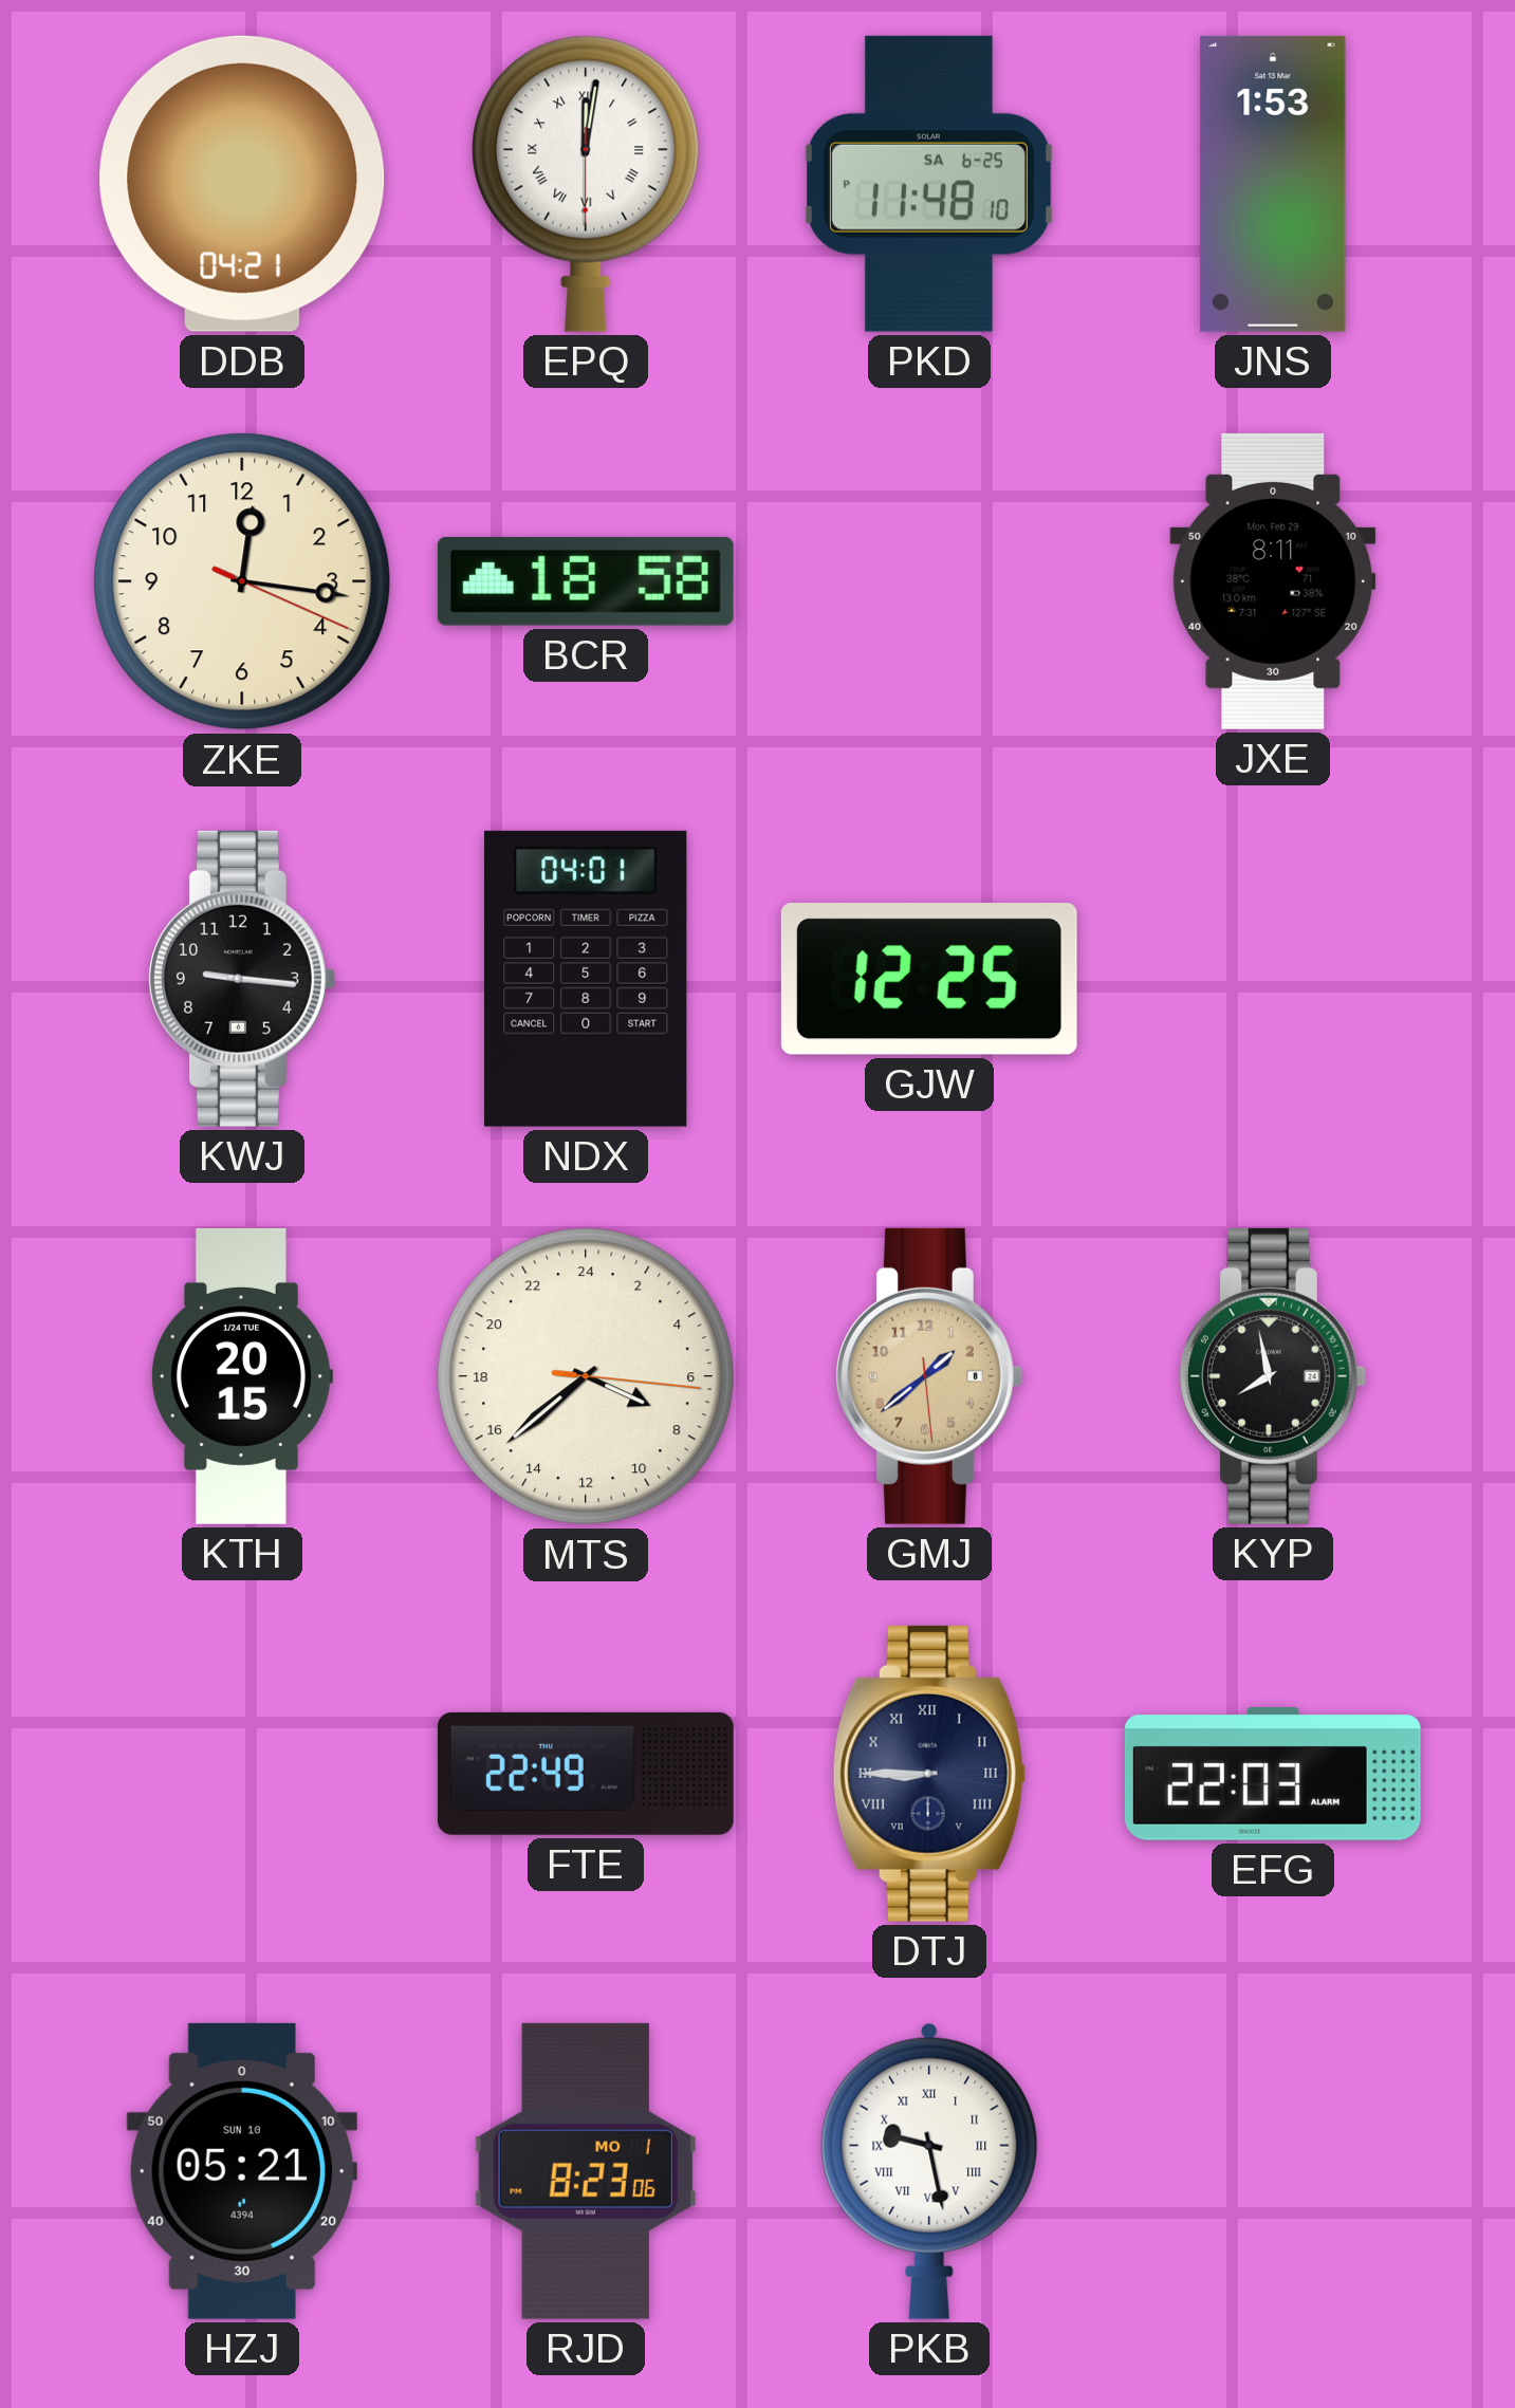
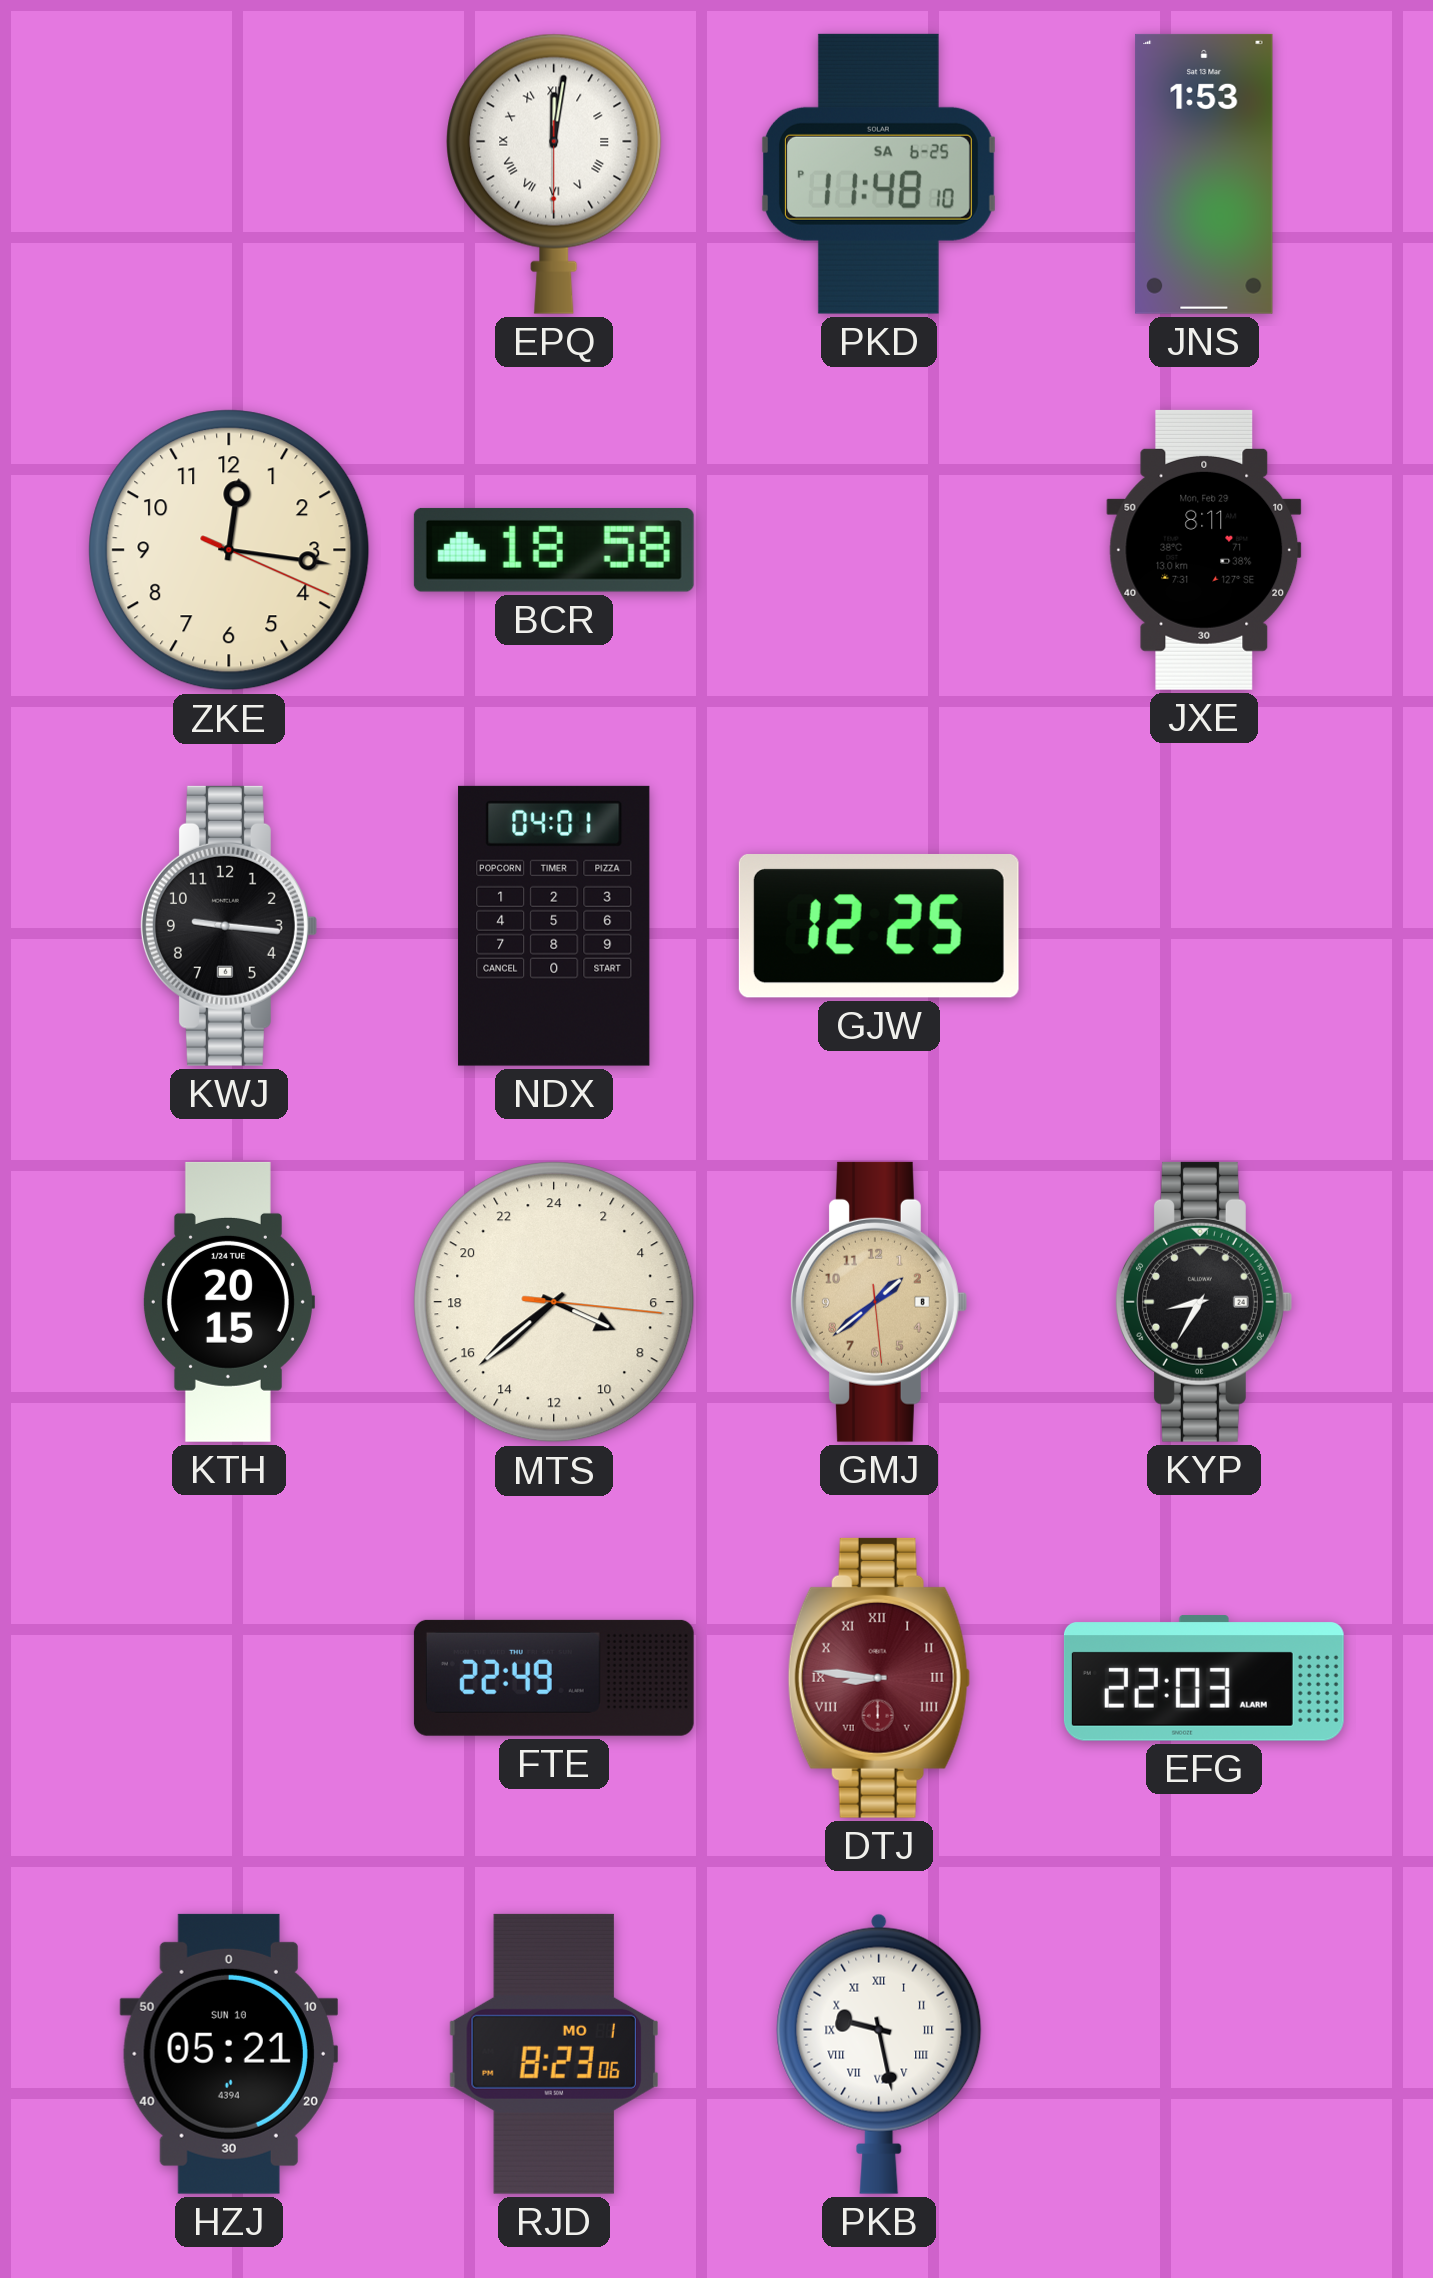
DDB: 04:21 -> none
KYP: 7:58 -> 8:35
DTJ: 8:45 -> 8:46
DTJ dial: navy -> burgundy
